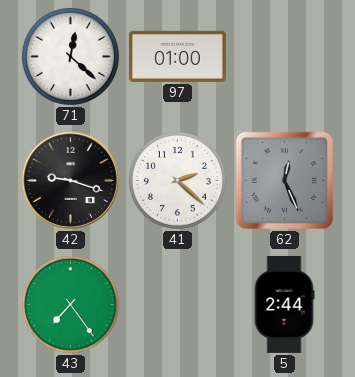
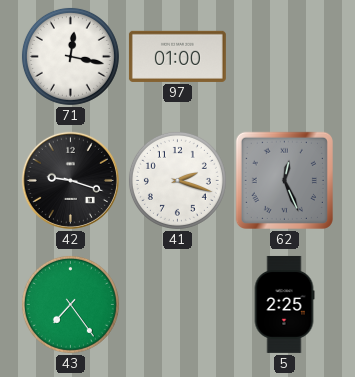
71: 12:22 -> 12:17
41: 2:22 -> 2:18
5: 2:44 -> 2:25
